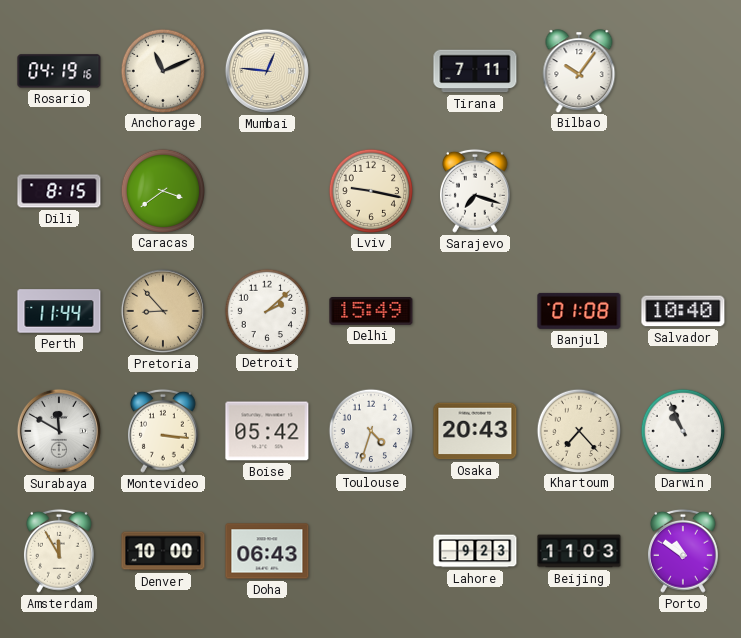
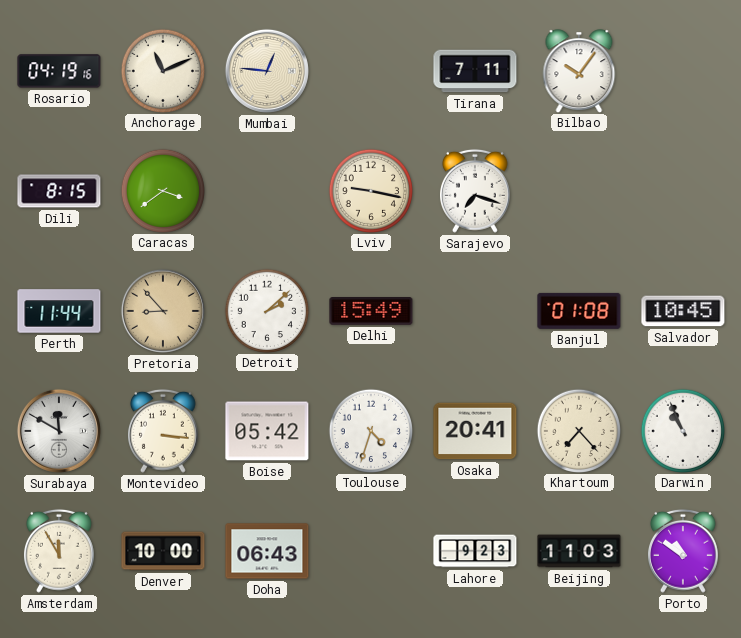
Salvador: 10:40 -> 10:45
Osaka: 20:43 -> 20:41
